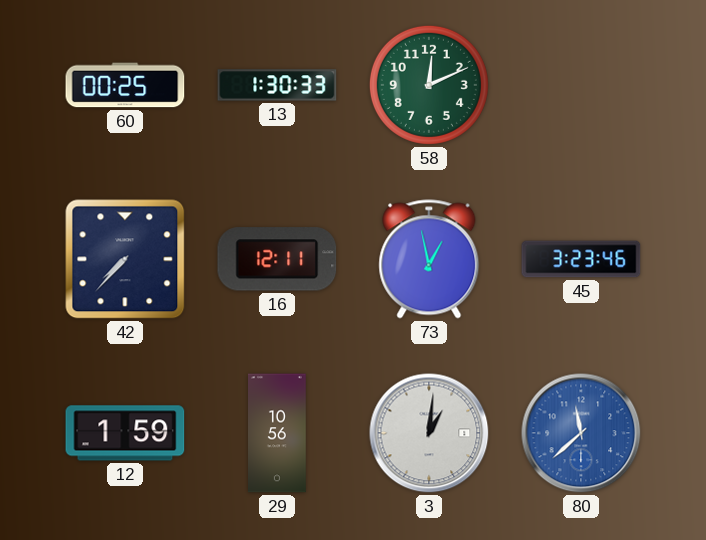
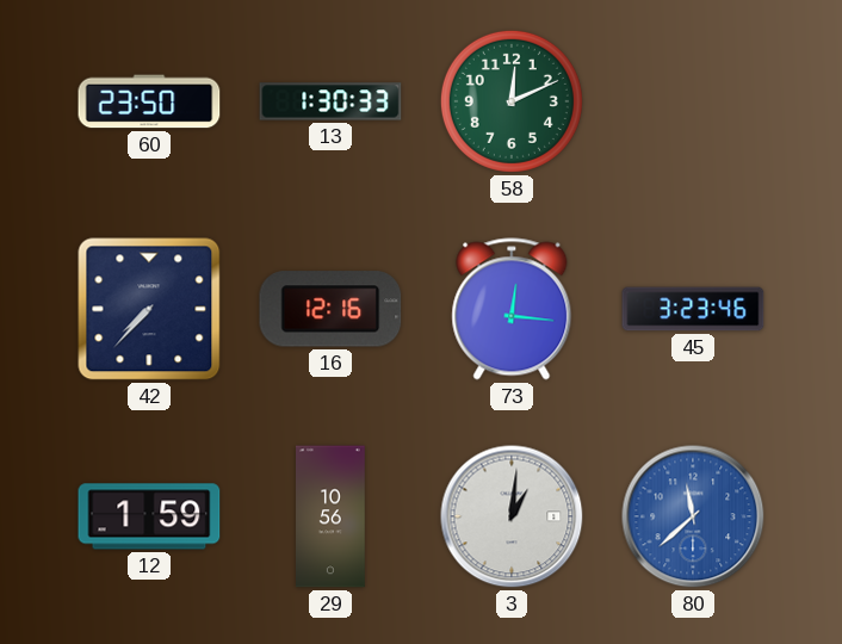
60: 00:25 -> 23:50
16: 12:11 -> 12:16
73: 12:58 -> 12:16
